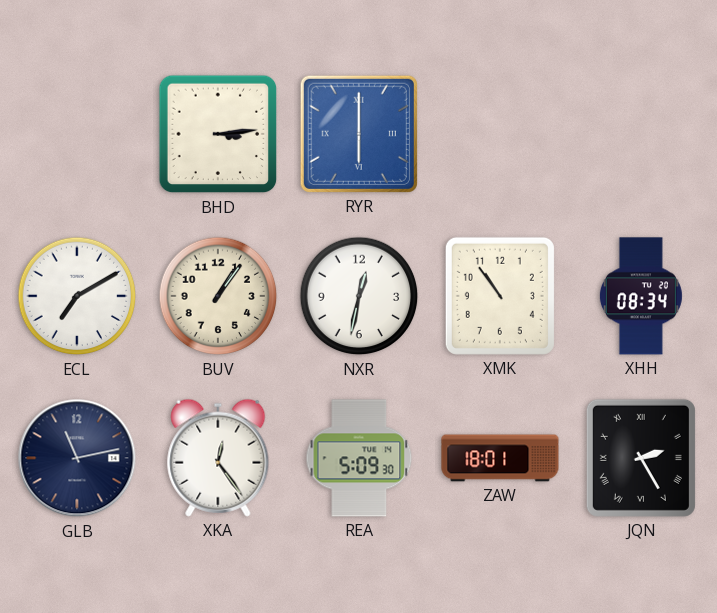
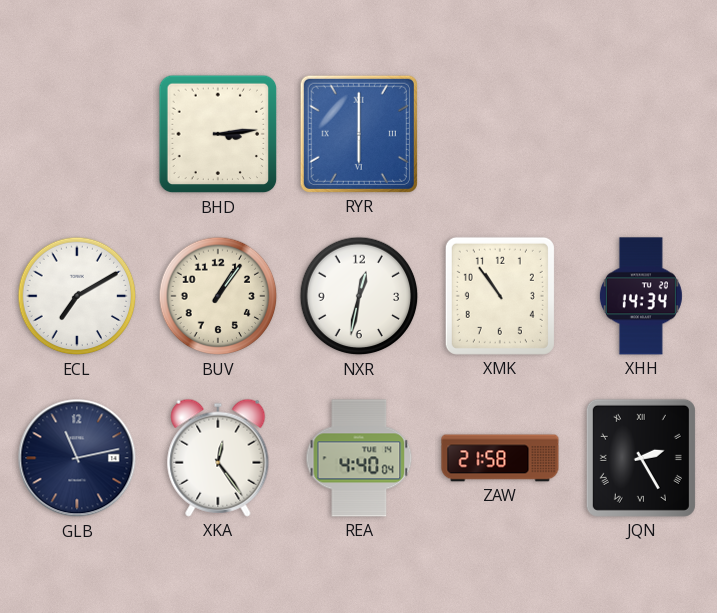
XHH: 08:34 -> 14:34
REA: 5:09 -> 4:40
ZAW: 18:01 -> 21:58
